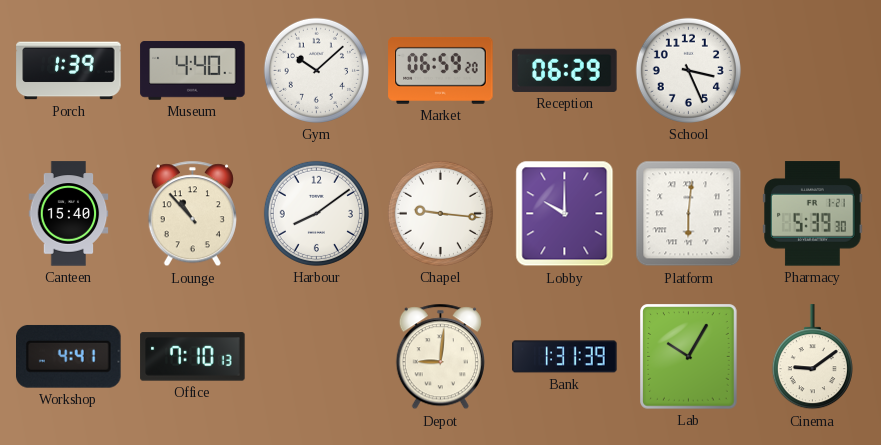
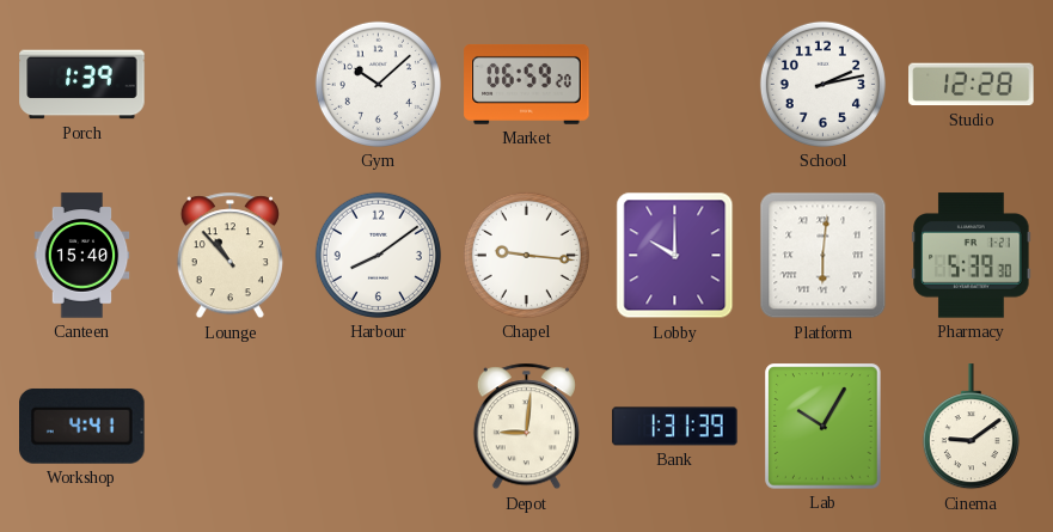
Museum: 4:40 -> none
Reception: 06:29 -> none
School: 3:26 -> 2:13
Studio: none -> 12:28
Office: 7:10 -> none
